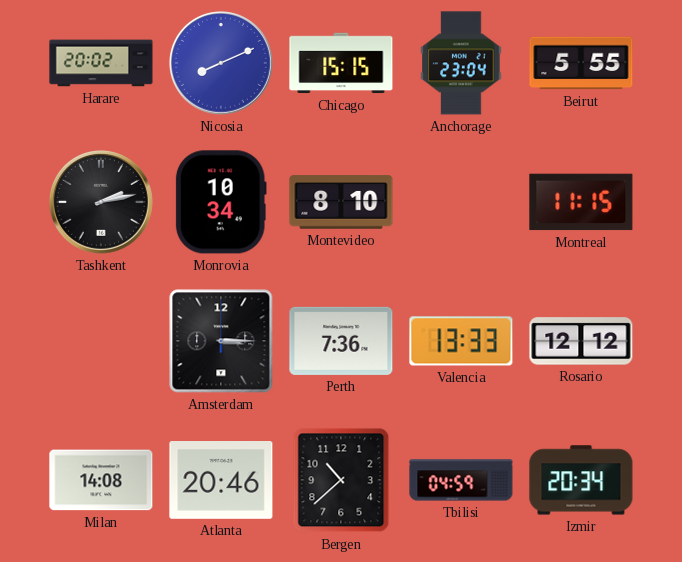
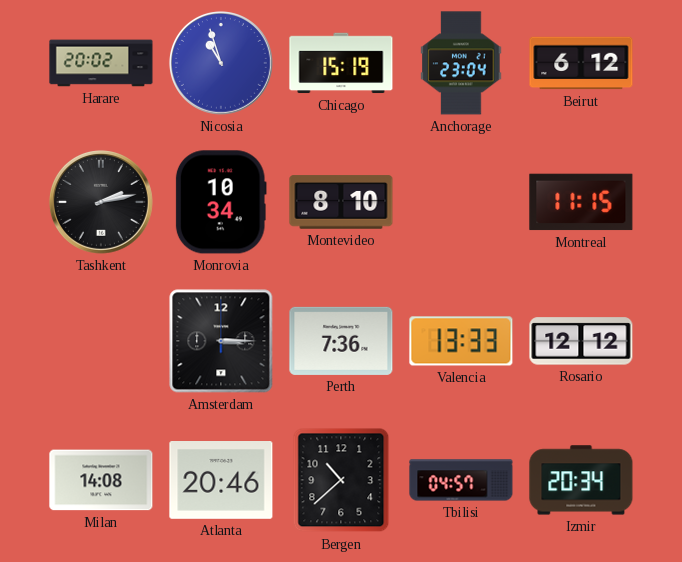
Nicosia: 8:11 -> 10:57
Chicago: 15:15 -> 15:19
Beirut: 5:55 -> 6:12
Tbilisi: 04:59 -> 04:57
